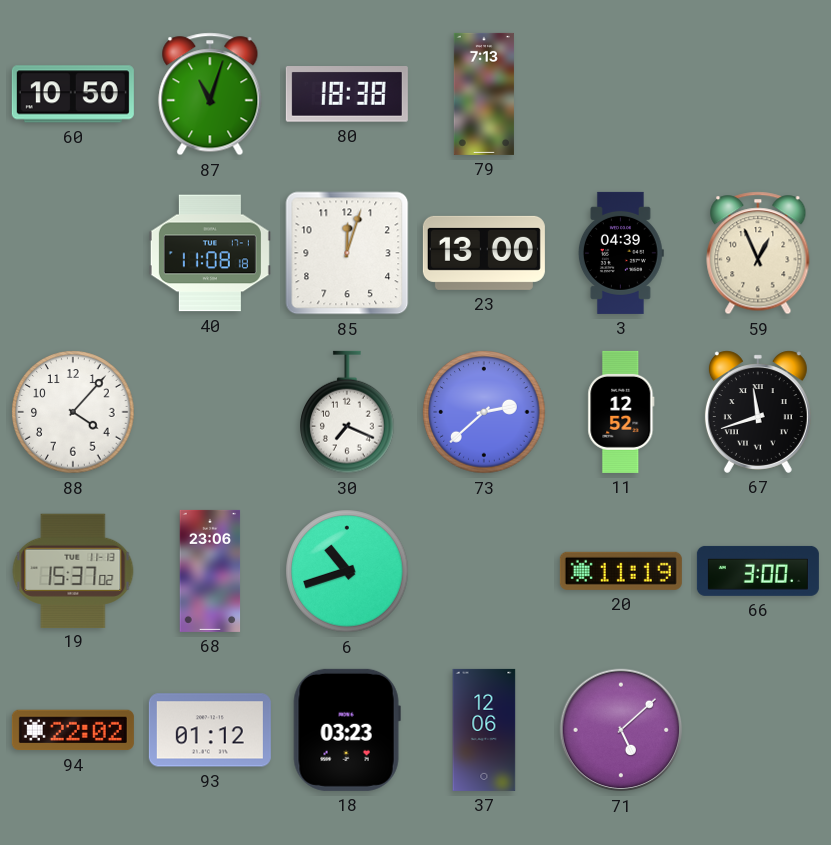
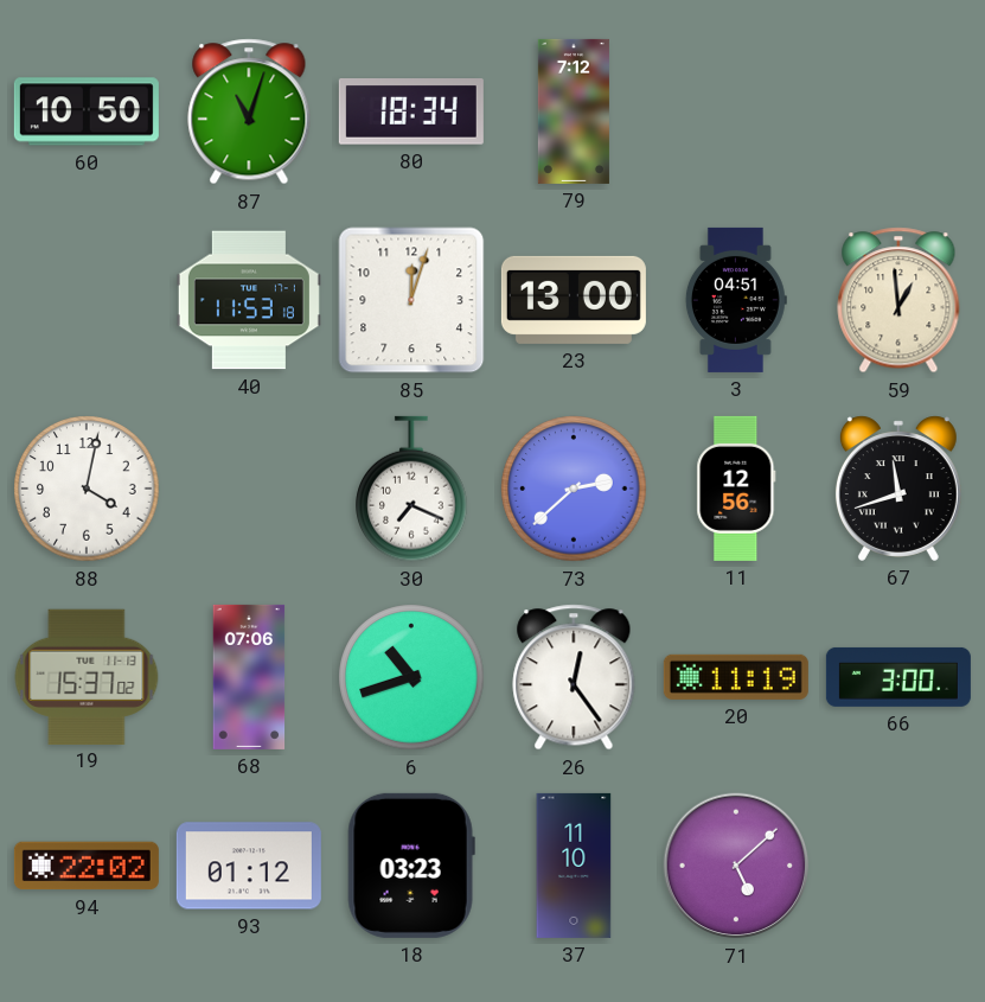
80: 18:38 -> 18:34
79: 7:13 -> 7:12
40: 11:08 -> 11:53
3: 04:39 -> 04:51
59: 12:56 -> 12:59
88: 4:07 -> 4:02
11: 12:52 -> 12:56
68: 23:06 -> 07:06
26: none -> 12:24
37: 12:06 -> 11:10
